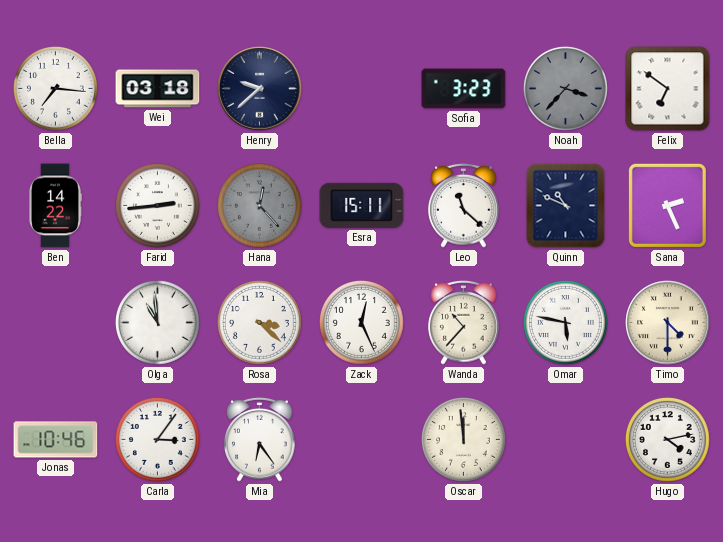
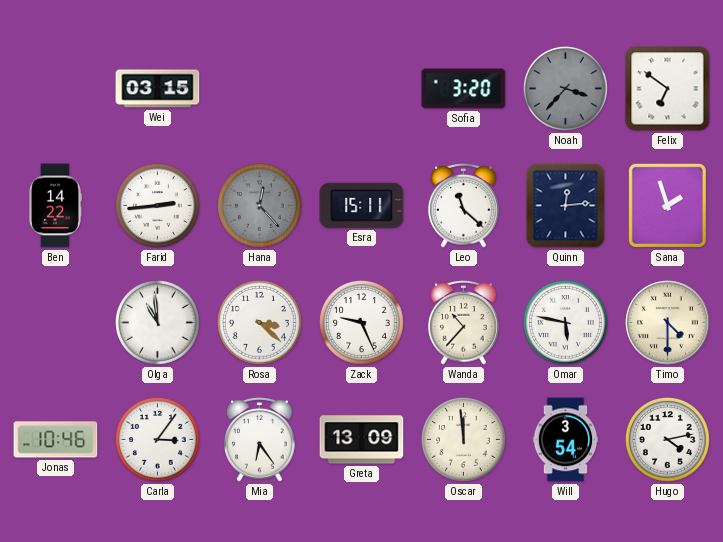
Bella: 7:16 -> none
Wei: 03:18 -> 03:15
Henry: 9:38 -> none
Sofia: 3:23 -> 3:20
Quinn: 10:49 -> 12:14
Sana: 2:26 -> 1:57
Zack: 12:26 -> 9:26
Greta: none -> 13:09
Will: none -> 3:54
